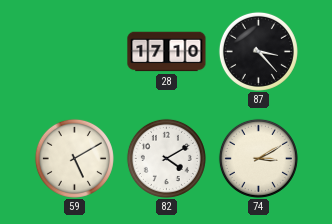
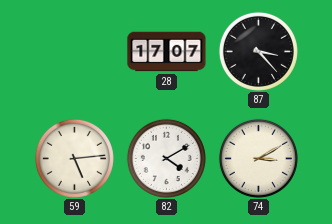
28: 17:10 -> 17:07
59: 5:10 -> 5:14
